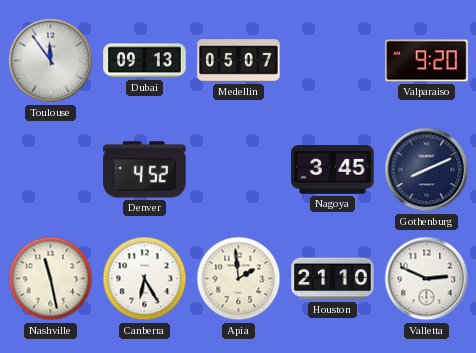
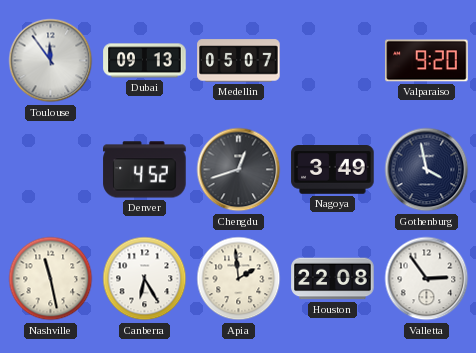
Chengdu: none -> 12:42
Nagoya: 3:45 -> 3:49
Gothenburg: 8:11 -> 3:58
Houston: 21:10 -> 22:08
Valletta: 2:49 -> 2:54
